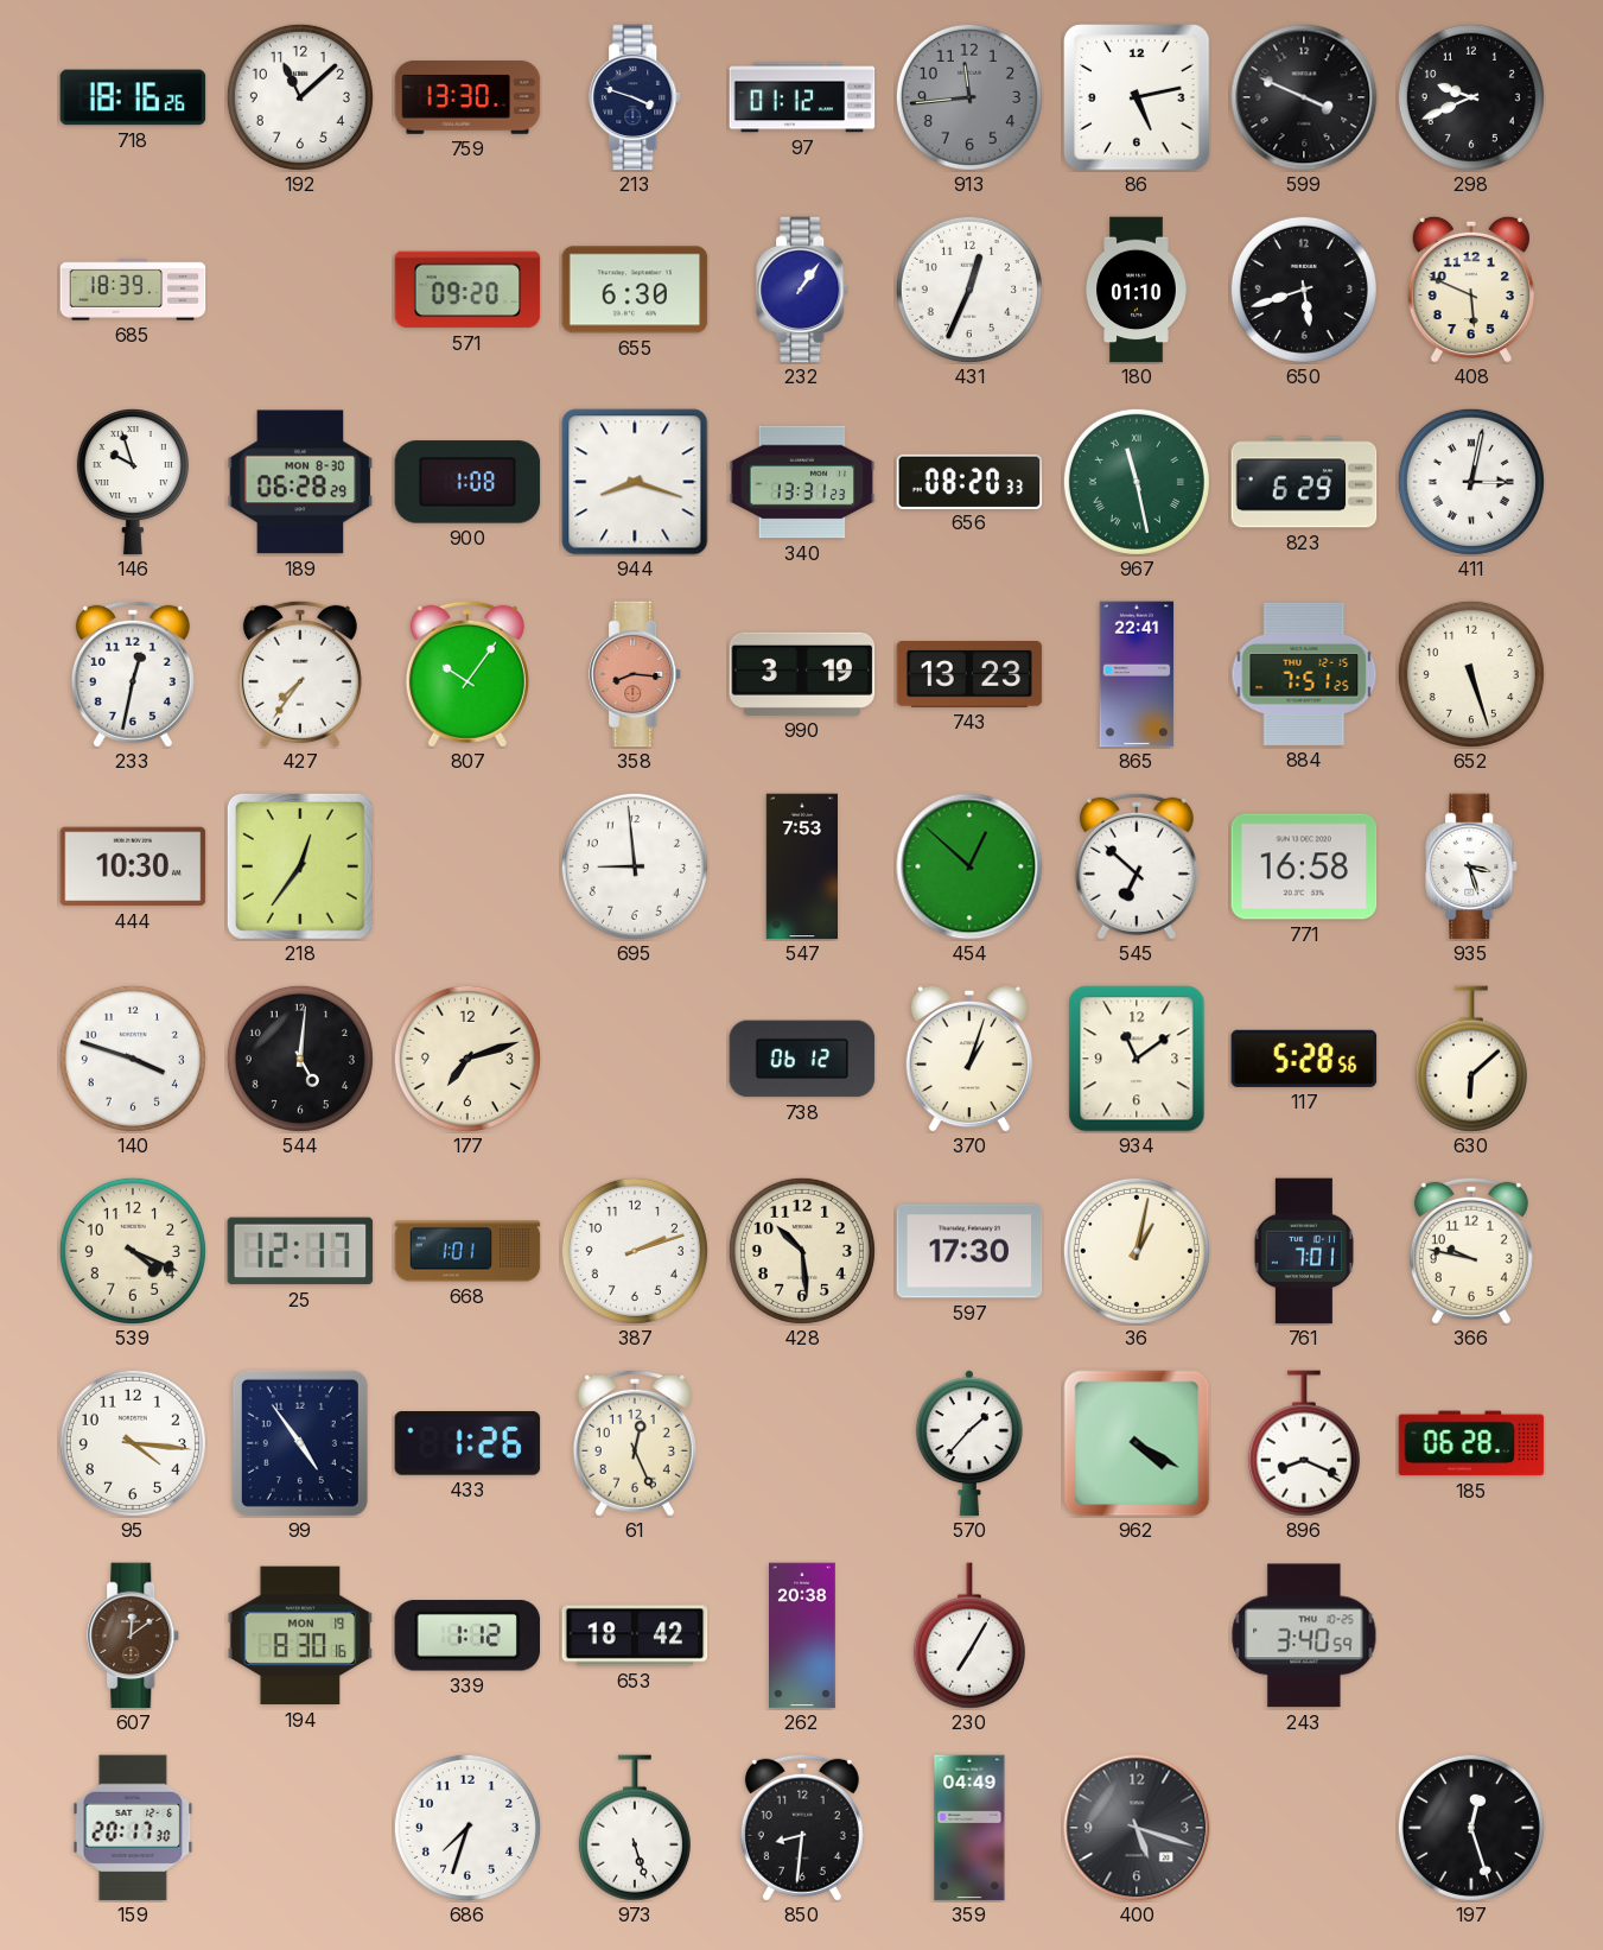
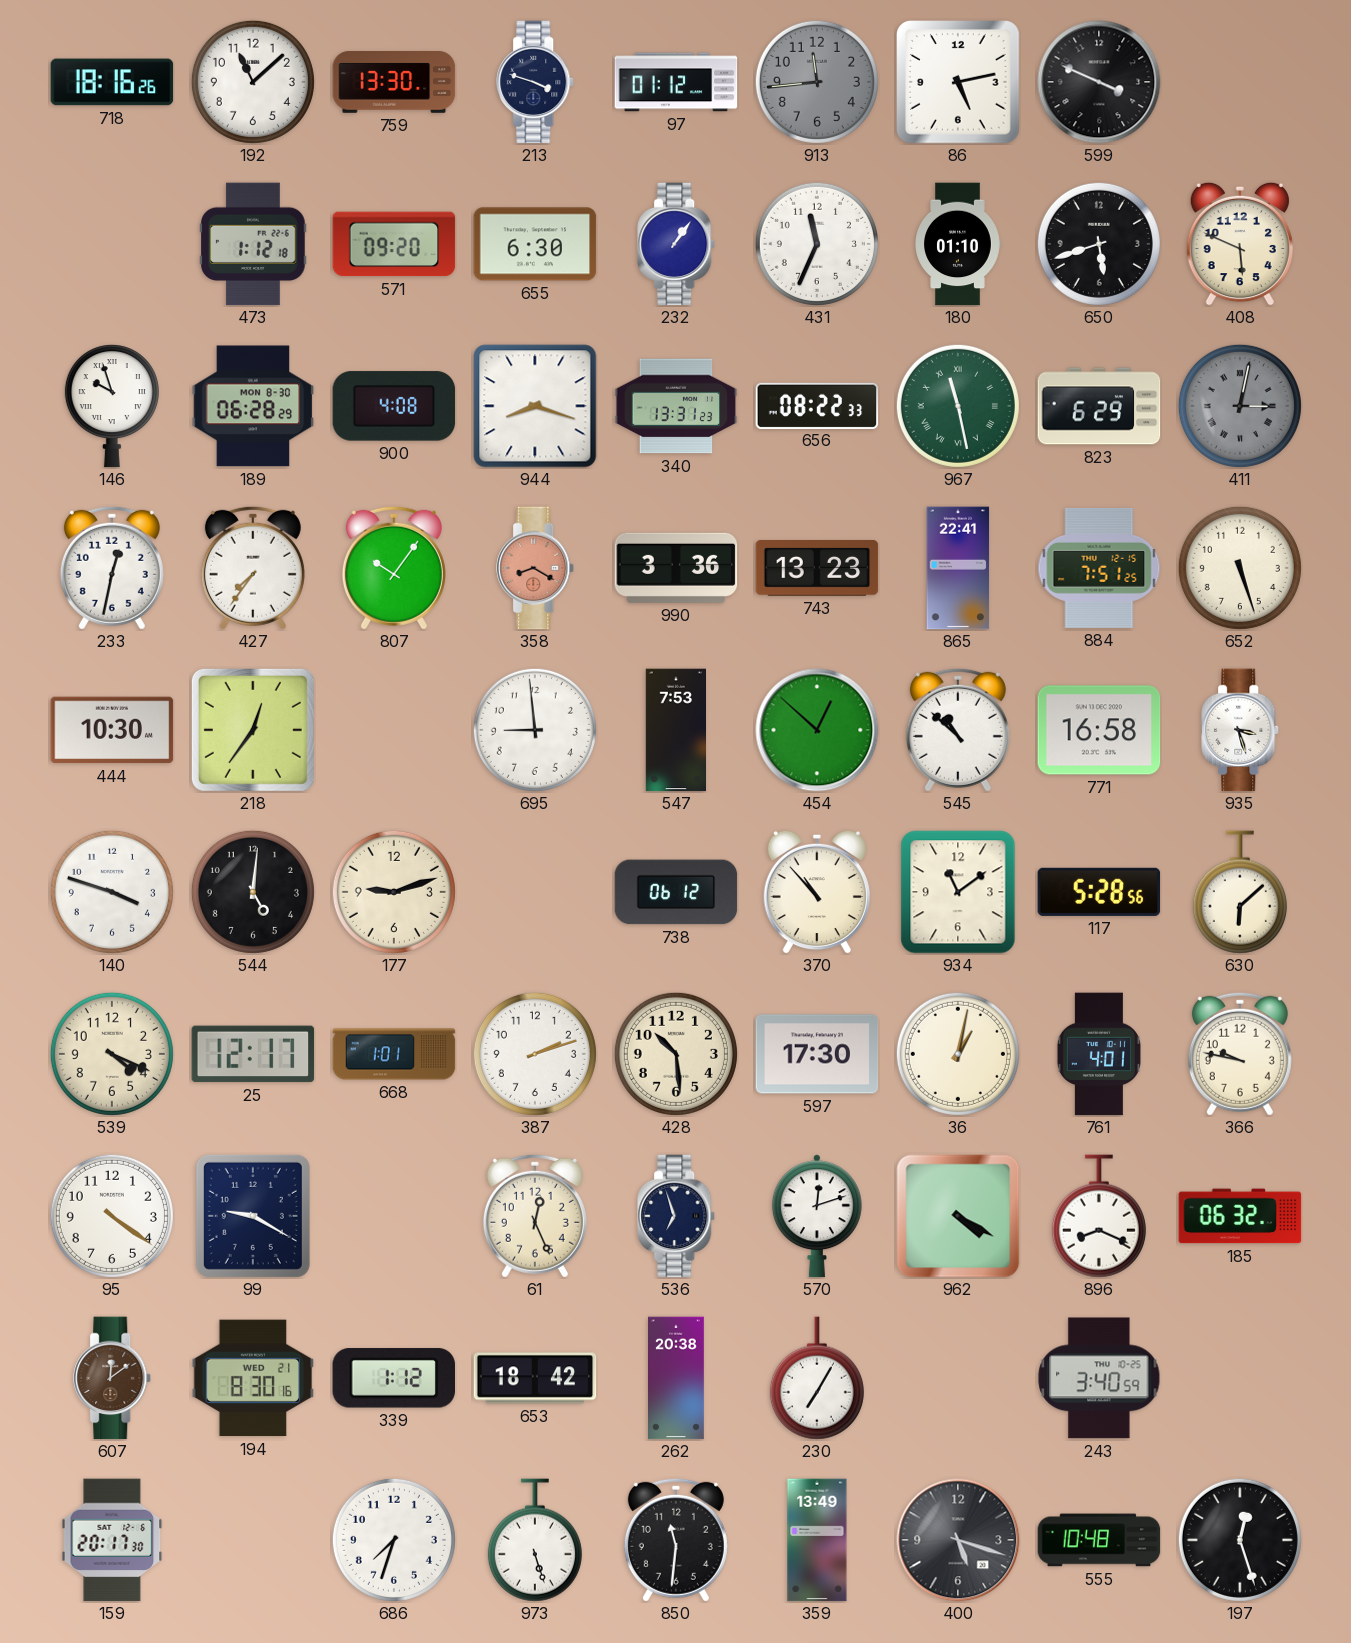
298: 9:41 -> none
685: 18:39 -> none
473: none -> 1:12
431: 12:34 -> 11:34
900: 1:08 -> 4:08
656: 08:20 -> 08:22
411 dial: white -> grey
358: 8:16 -> 8:20
990: 3:19 -> 3:36
545: 6:52 -> 10:52
177: 7:12 -> 9:12
370: 1:03 -> 10:53
761: 7:01 -> 4:01
95: 4:16 -> 4:21
99: 4:54 -> 9:20
433: 1:26 -> none
536: none -> 6:57
570: 1:37 -> 12:12
185: 06:28 -> 06:32
194 date: MON 19 -> WED 21
850: 8:31 -> 11:31
359: 04:49 -> 13:49
555: none -> 10:48
